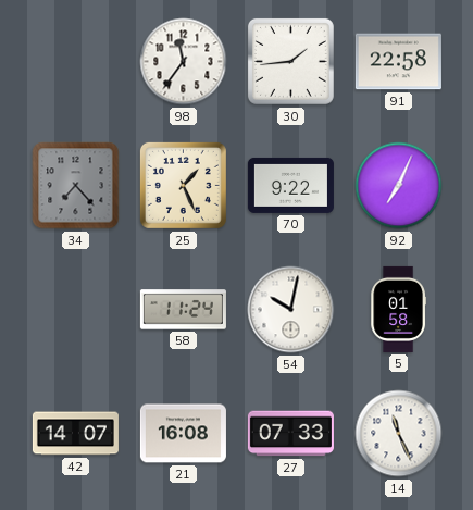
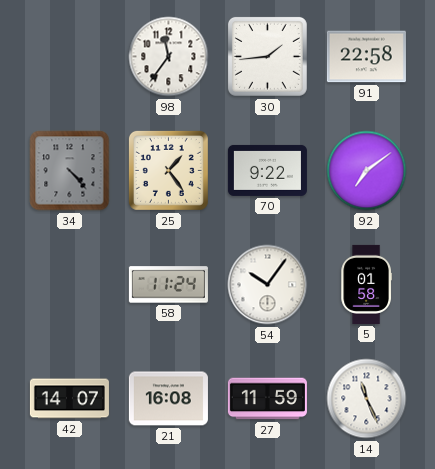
34: 7:23 -> 4:23
25: 1:26 -> 1:24
92: 7:04 -> 7:09
54: 10:02 -> 10:06
27: 07:33 -> 11:59
